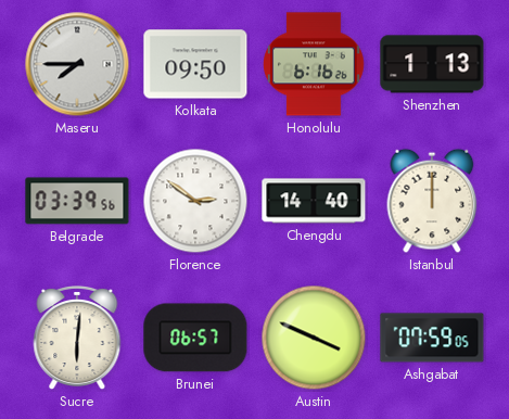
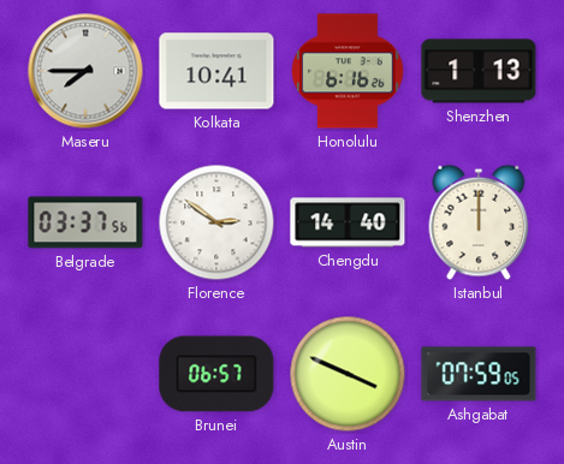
Kolkata: 09:50 -> 10:41
Belgrade: 03:39 -> 03:37
Sucre: 6:01 -> none
